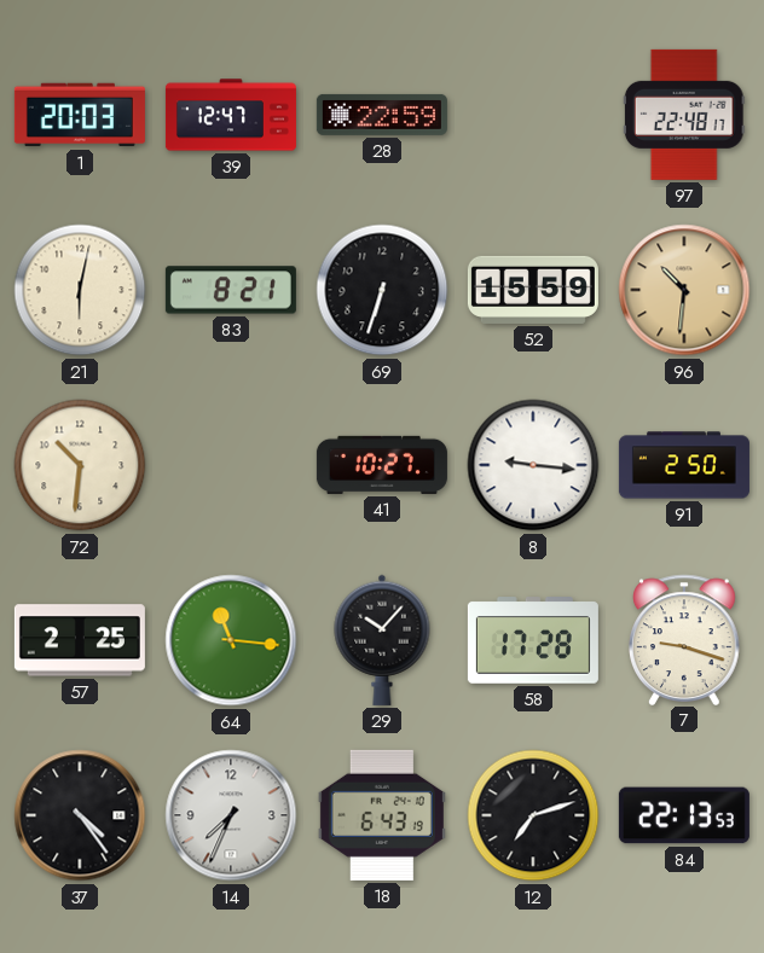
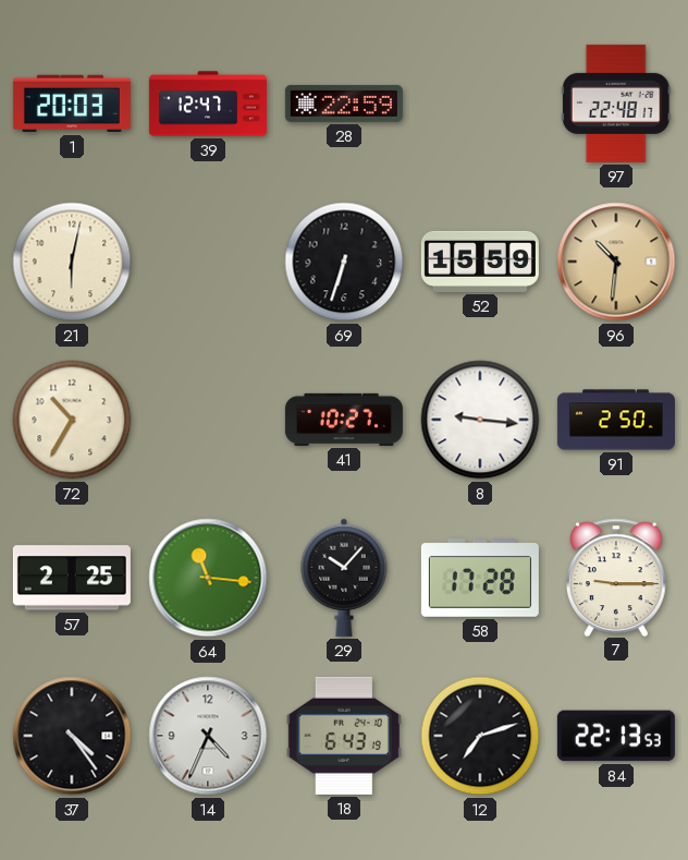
83: 8:21 -> none
72: 10:31 -> 10:35
7: 9:18 -> 9:15
14: 7:34 -> 4:34
